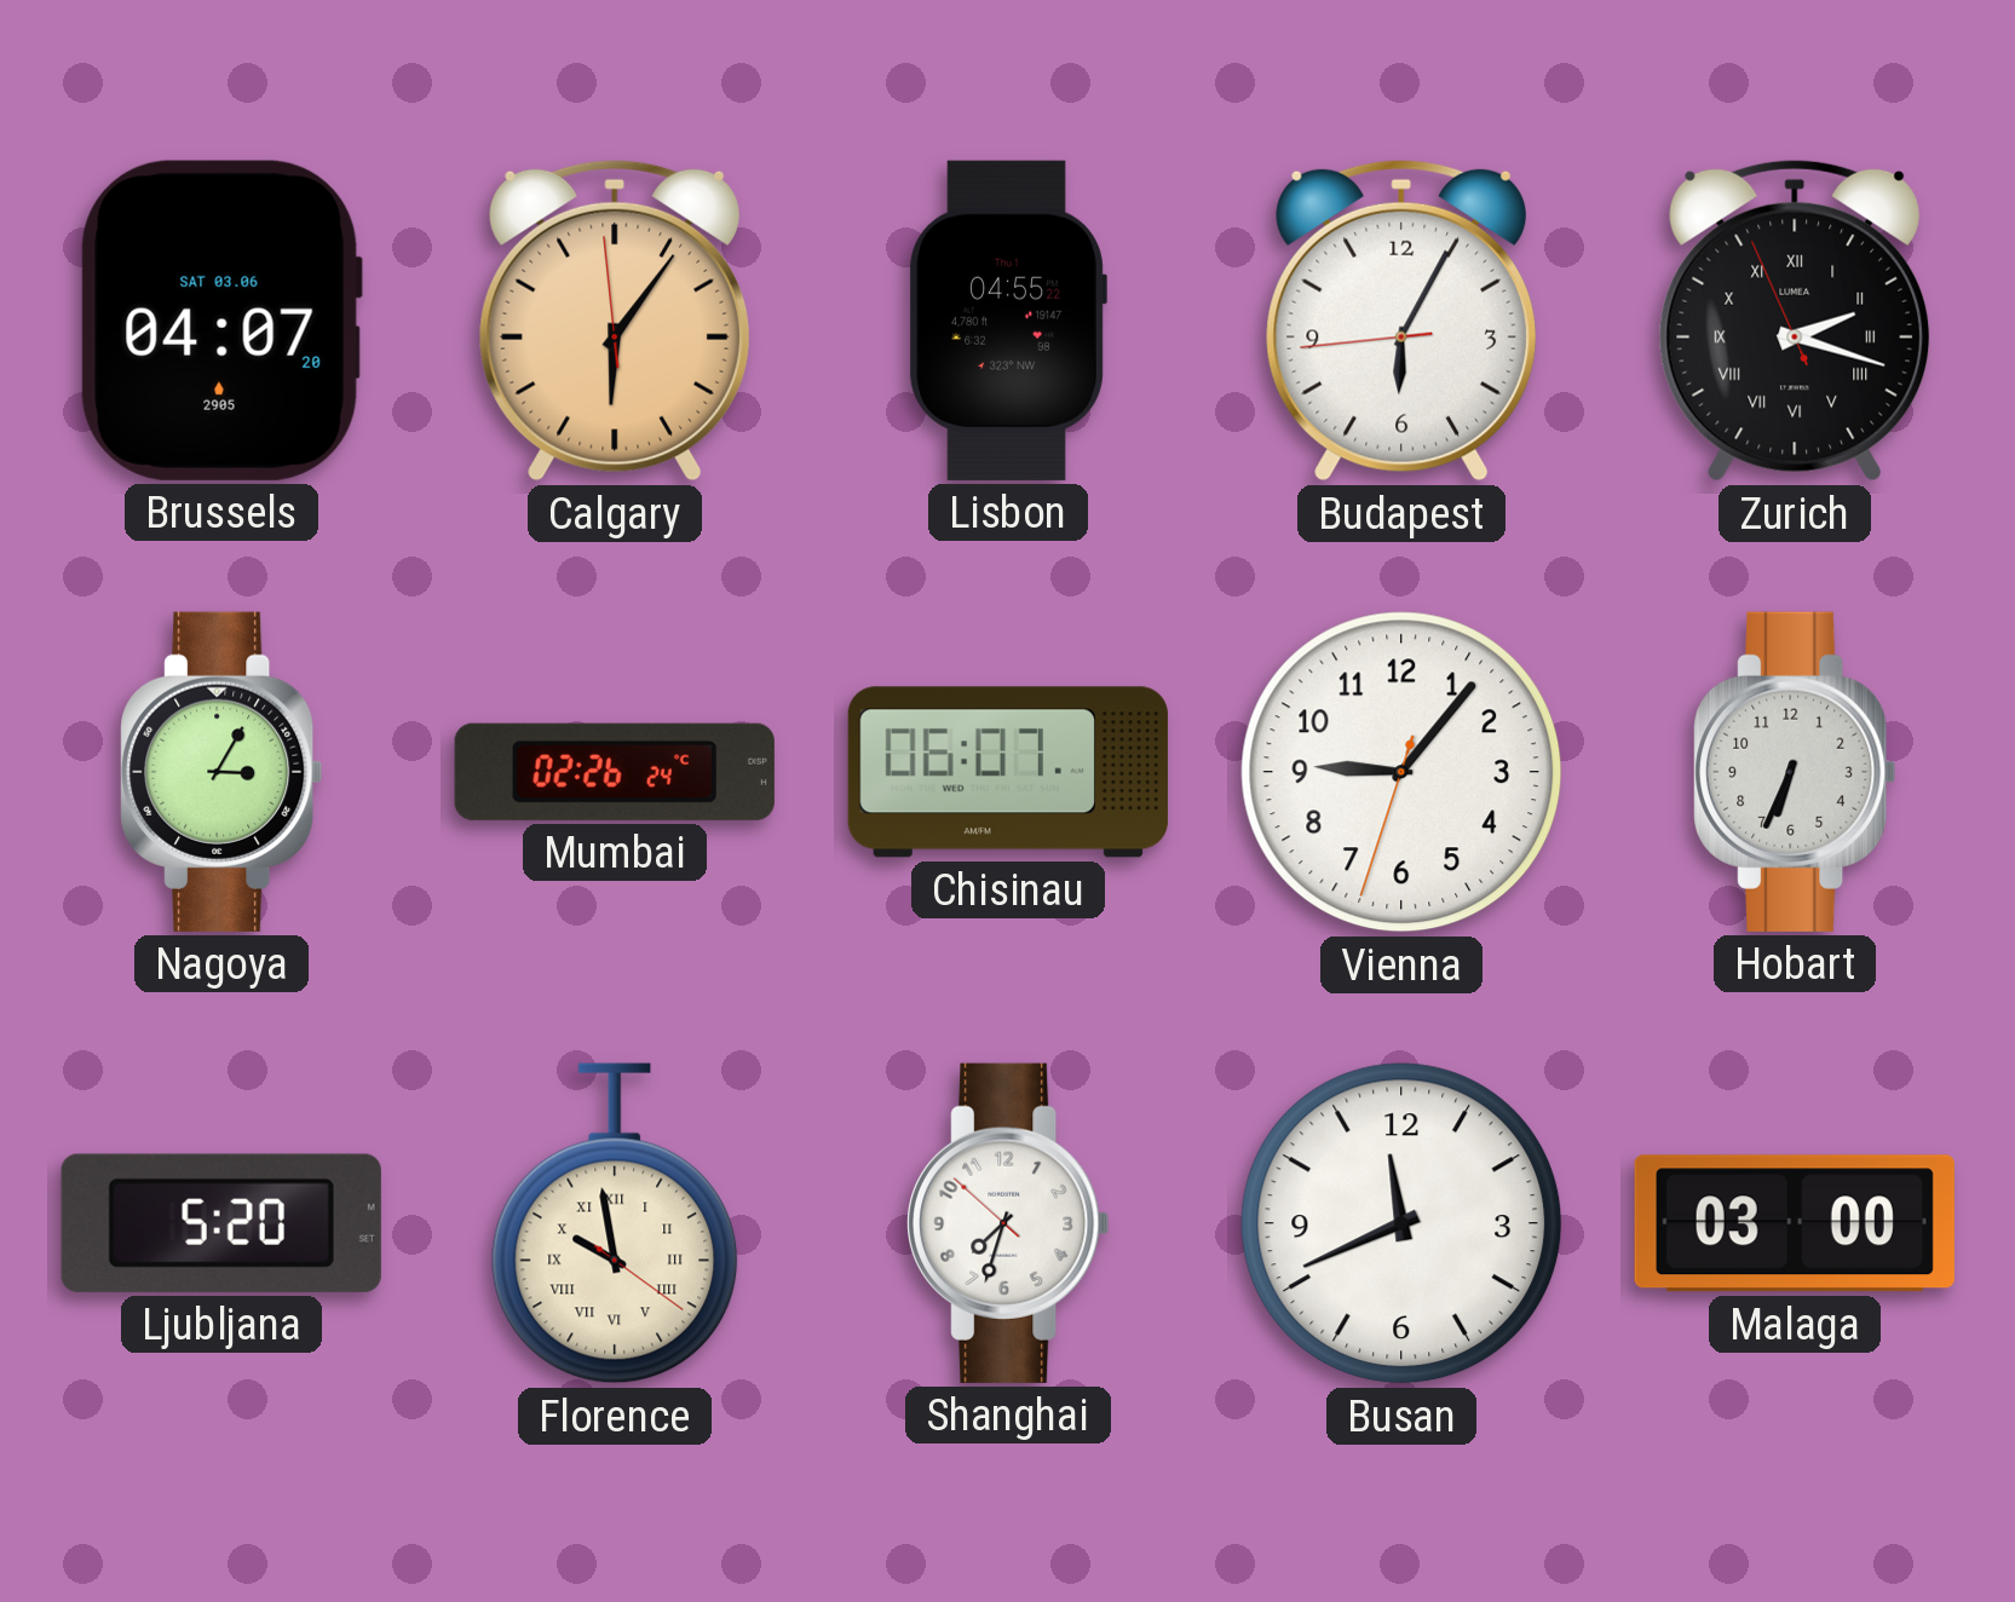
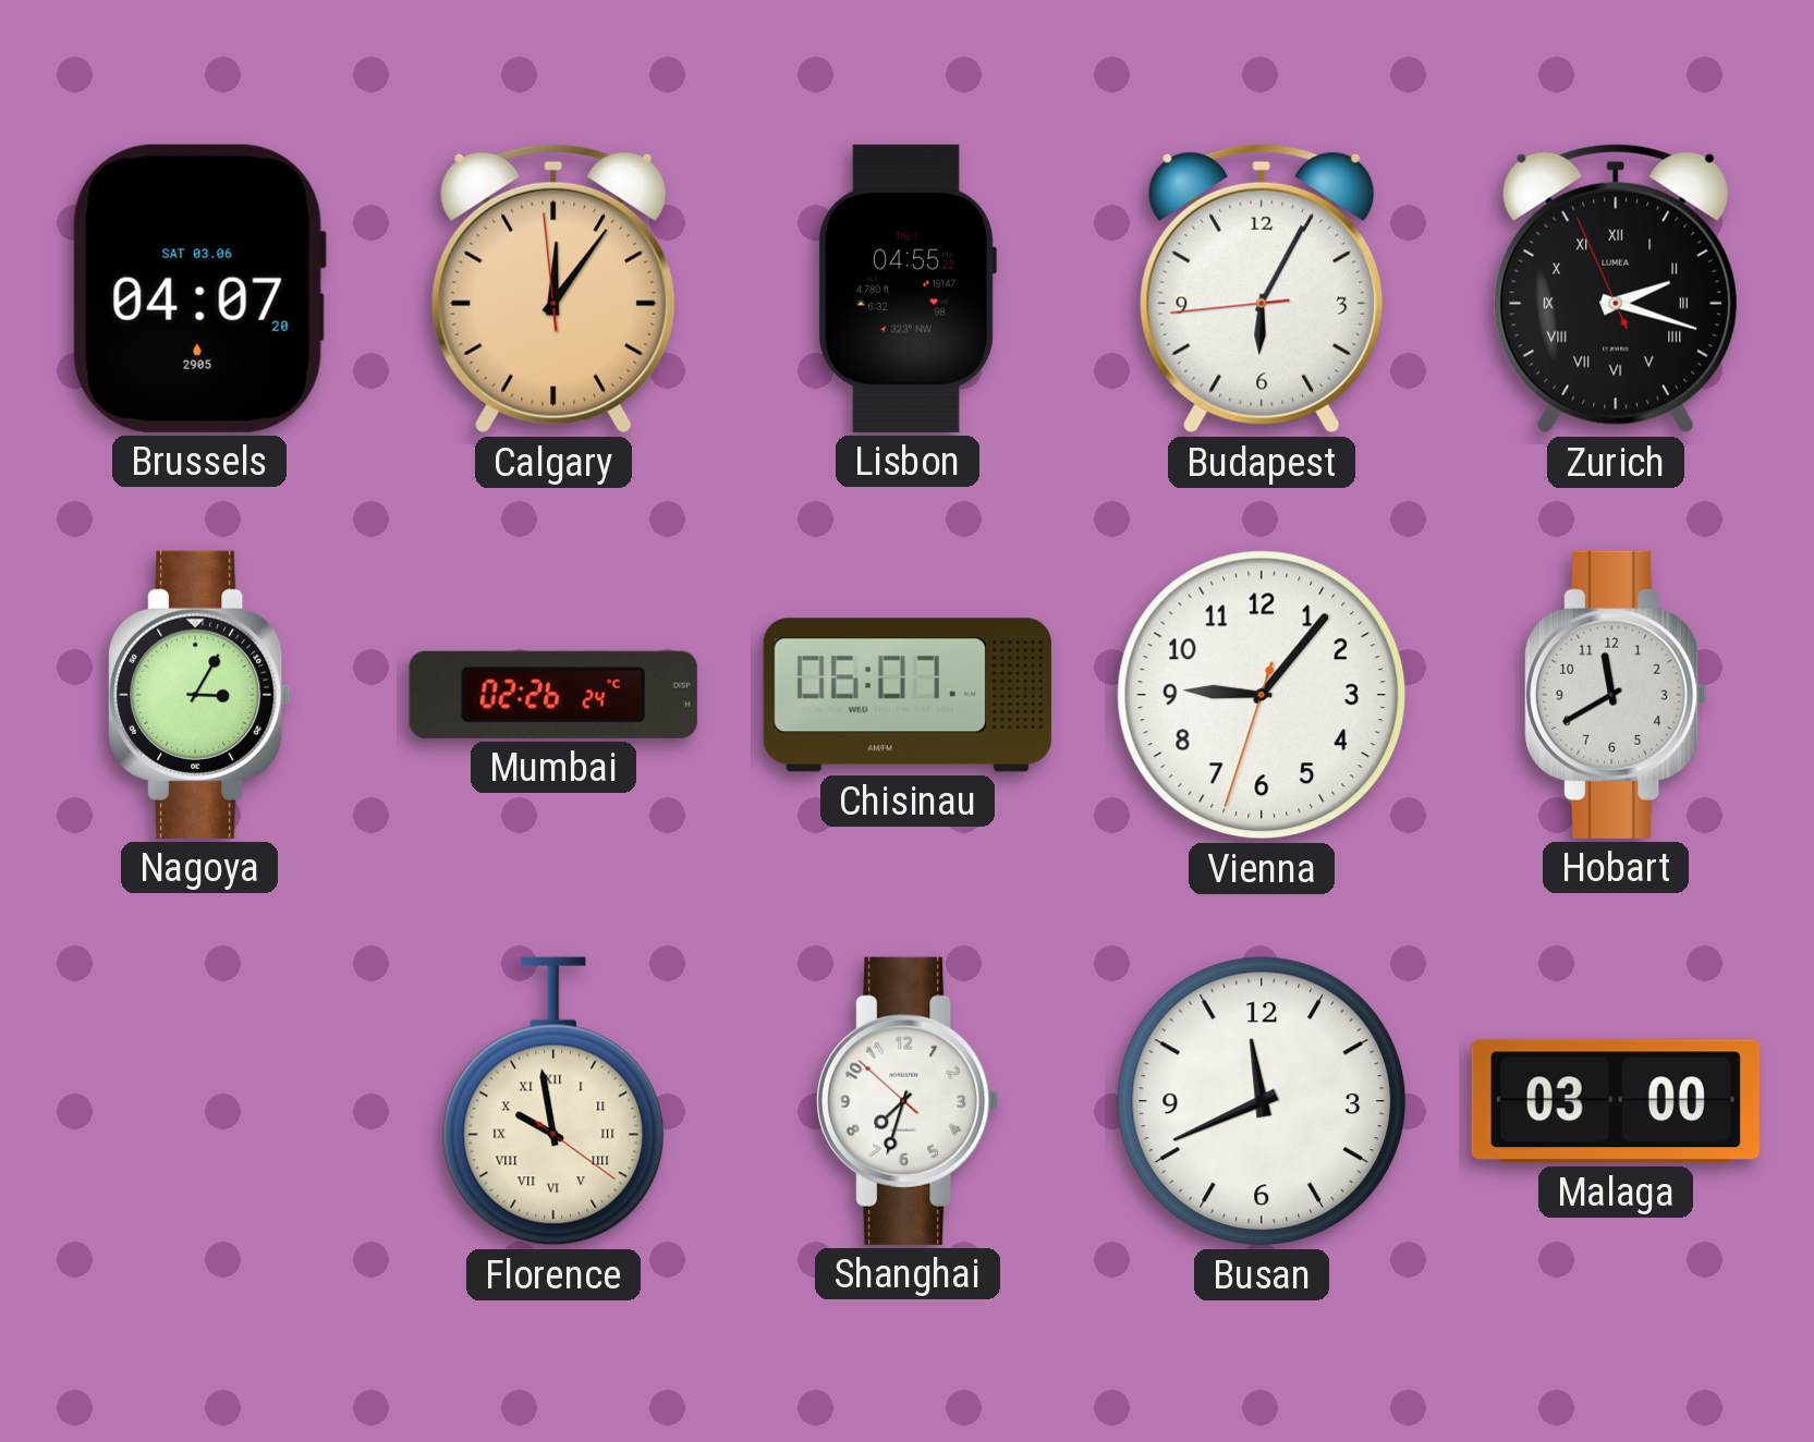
Calgary: 6:05 -> 12:05
Hobart: 6:34 -> 11:40
Ljubljana: 5:20 -> none
